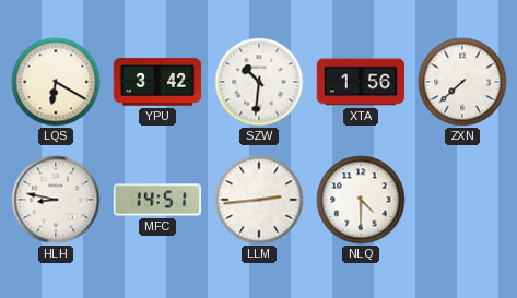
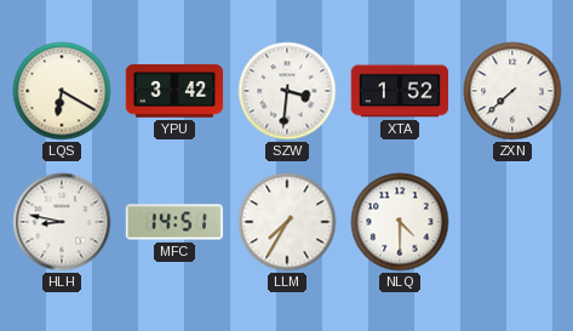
SZW: 10:31 -> 3:31
XTA: 1:56 -> 1:52
LLM: 2:44 -> 7:35
